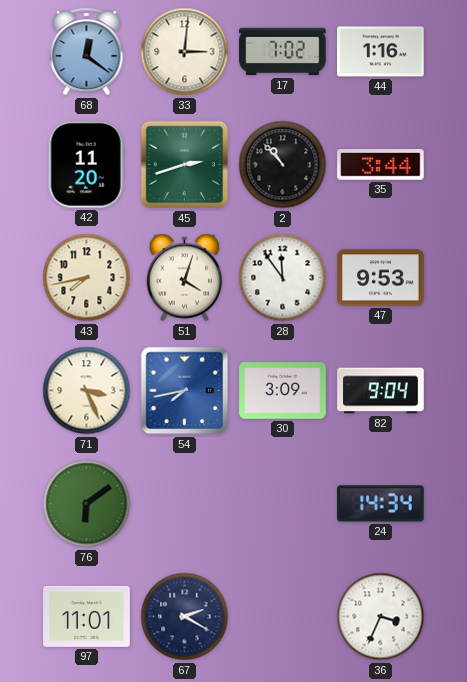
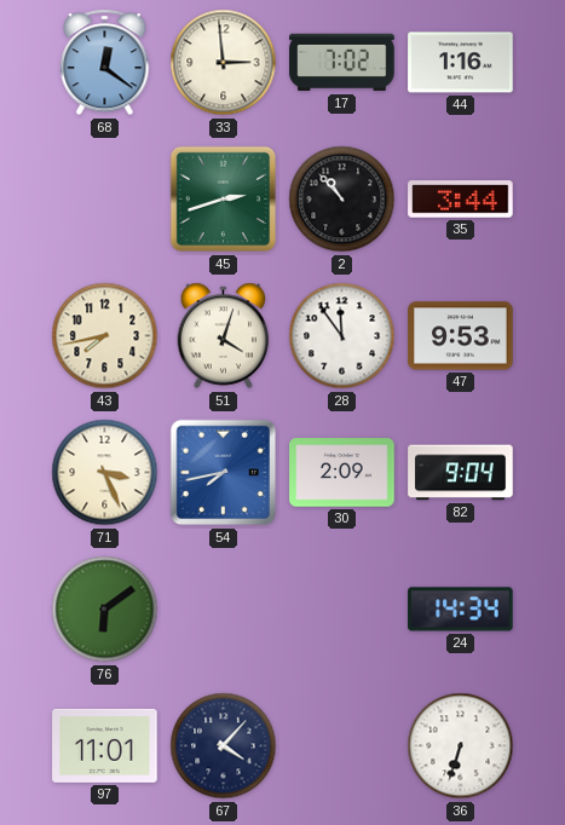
33: 3:01 -> 2:59
42: 11:20 -> none
30: 3:09 -> 2:09
67: 2:20 -> 4:07
36: 3:34 -> 6:33
